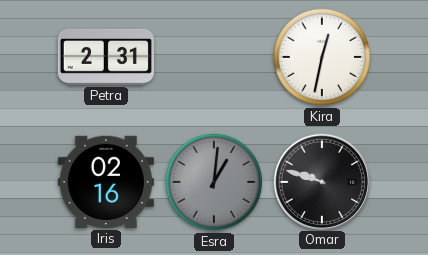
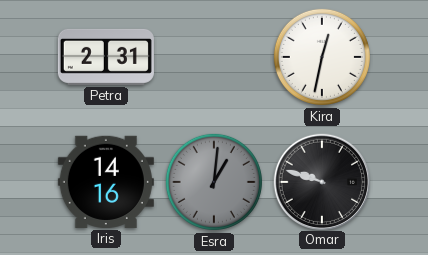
Iris: 02:16 -> 14:16
